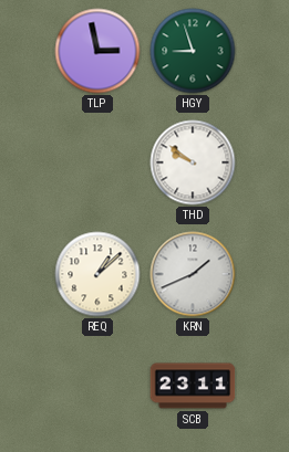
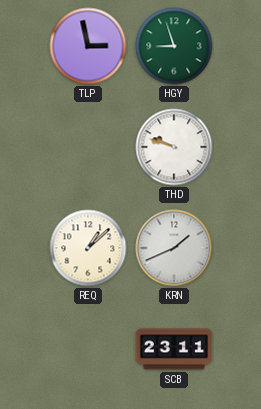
THD: 9:51 -> 9:48
